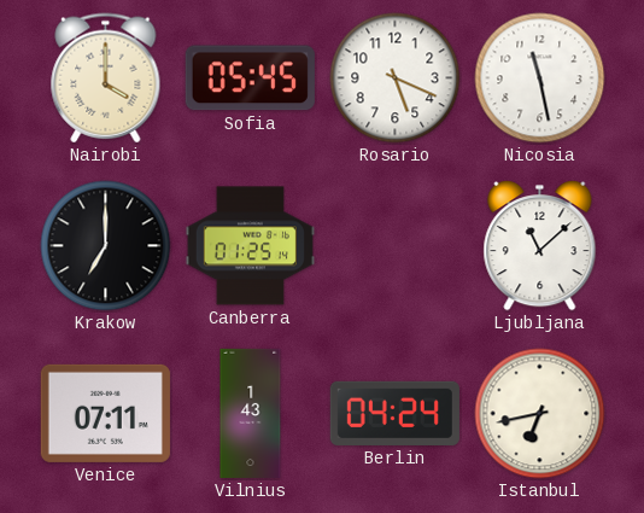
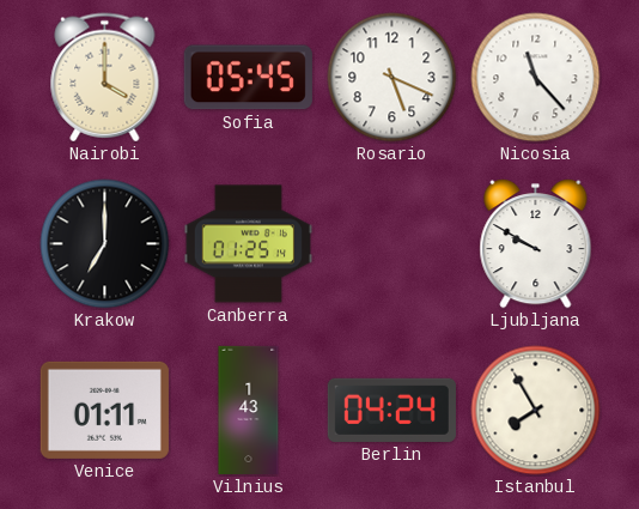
Nicosia: 11:28 -> 11:23
Ljubljana: 11:08 -> 9:50
Venice: 07:11 -> 01:11
Istanbul: 6:43 -> 7:55
